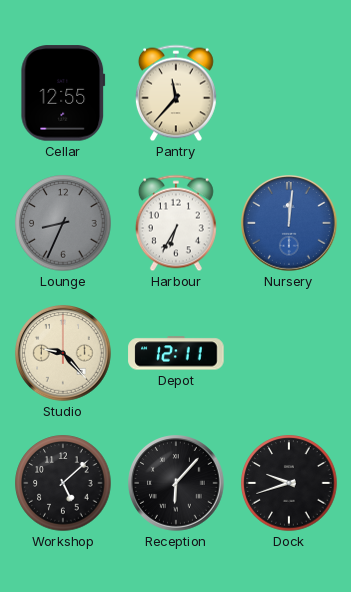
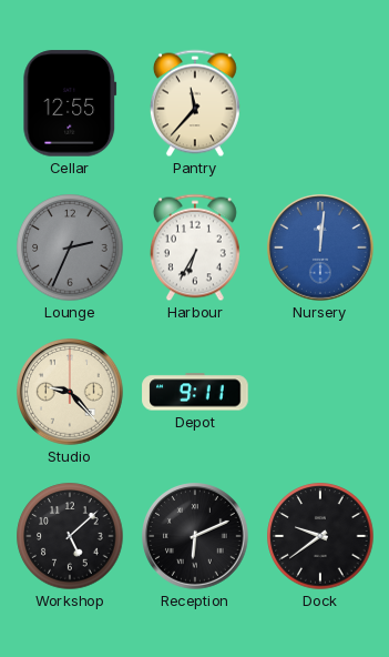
Lounge: 8:34 -> 2:34
Depot: 12:11 -> 9:11
Reception: 6:07 -> 6:11
Dock: 9:42 -> 9:39
